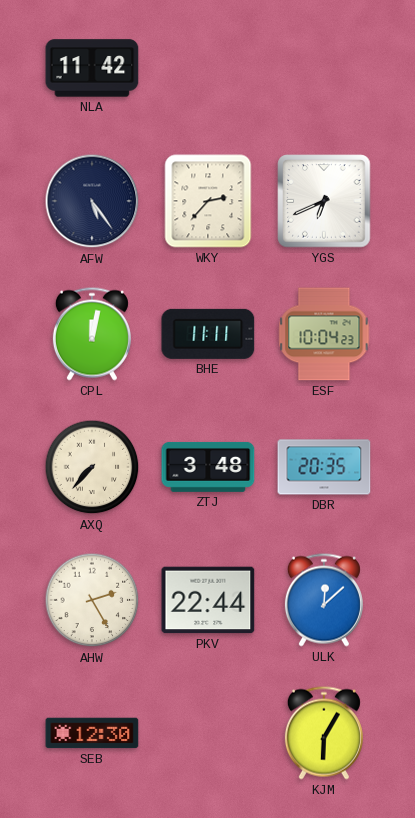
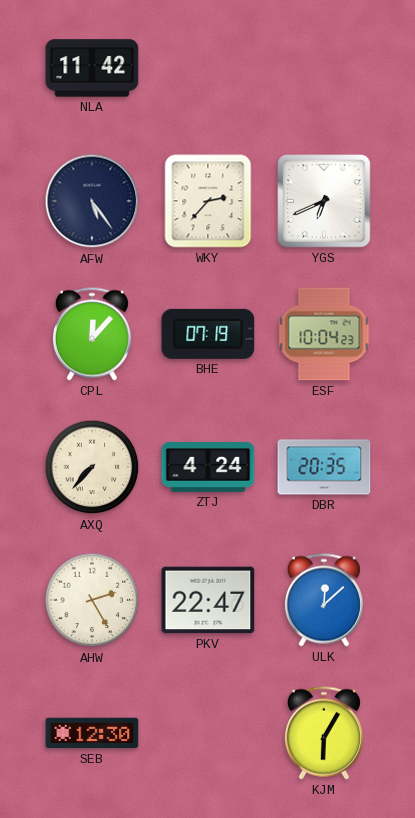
CPL: 12:02 -> 12:07
BHE: 11:11 -> 07:19
ZTJ: 3:48 -> 4:24
PKV: 22:44 -> 22:47
